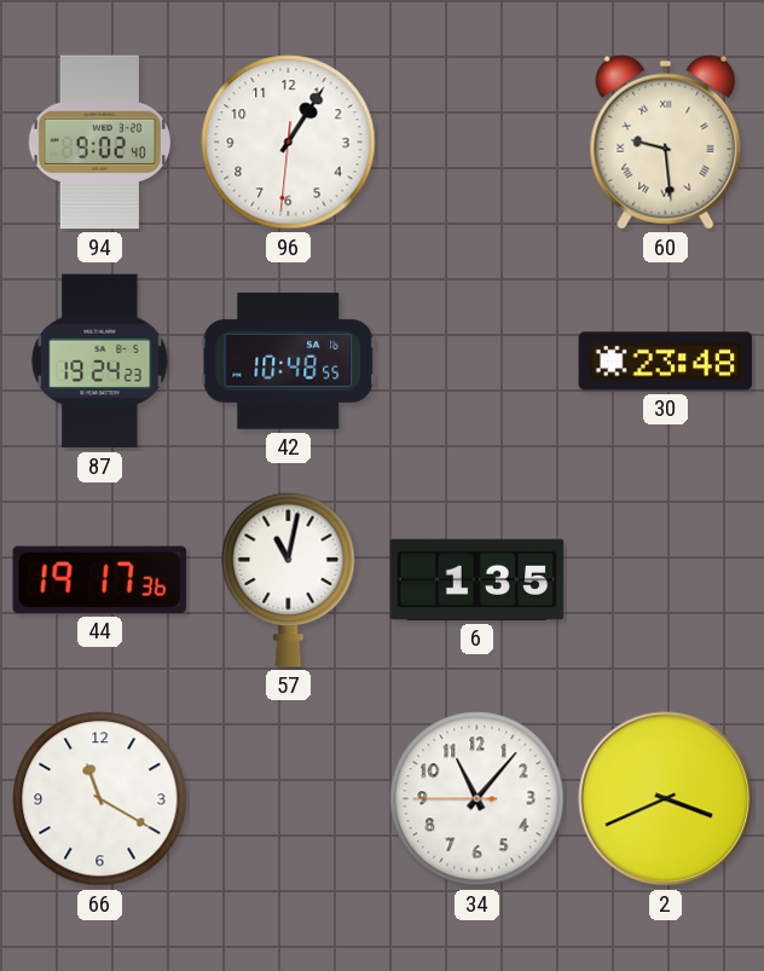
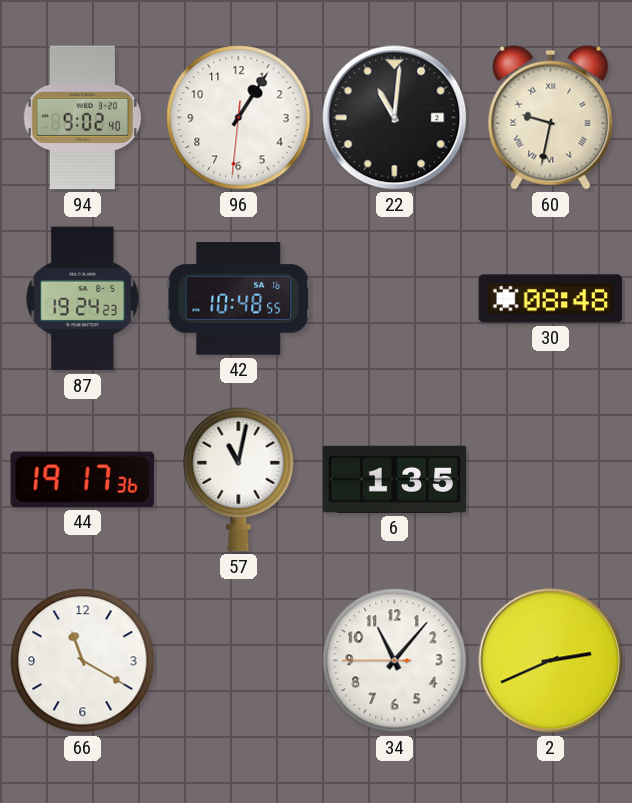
22: none -> 11:01
60: 9:29 -> 9:32
30: 23:48 -> 08:48
2: 3:41 -> 2:41
